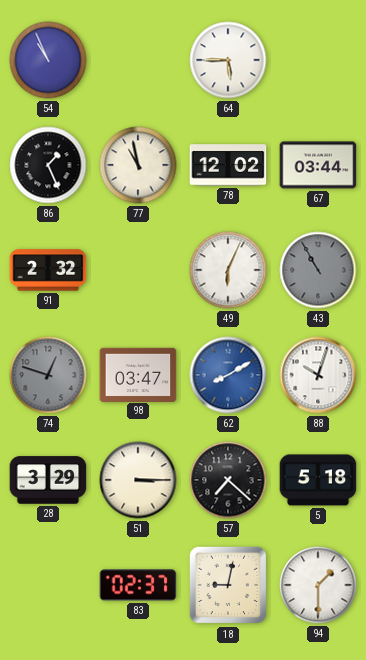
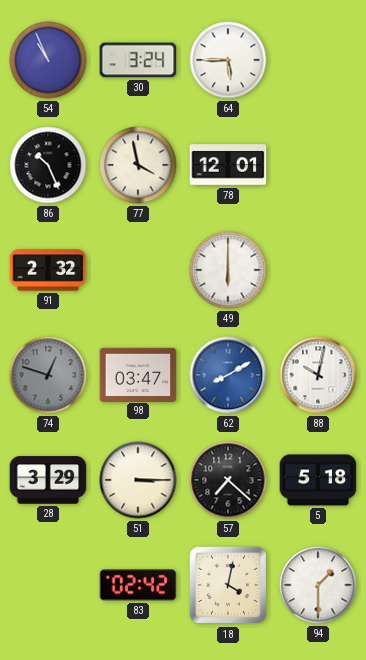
30: none -> 3:24
86: 1:26 -> 10:26
77: 10:58 -> 3:58
78: 12:02 -> 12:01
67: 03:44 -> none
49: 6:04 -> 6:00
43: 10:55 -> none
88: 10:03 -> 10:02
83: 02:37 -> 02:42
18: 9:02 -> 4:02
